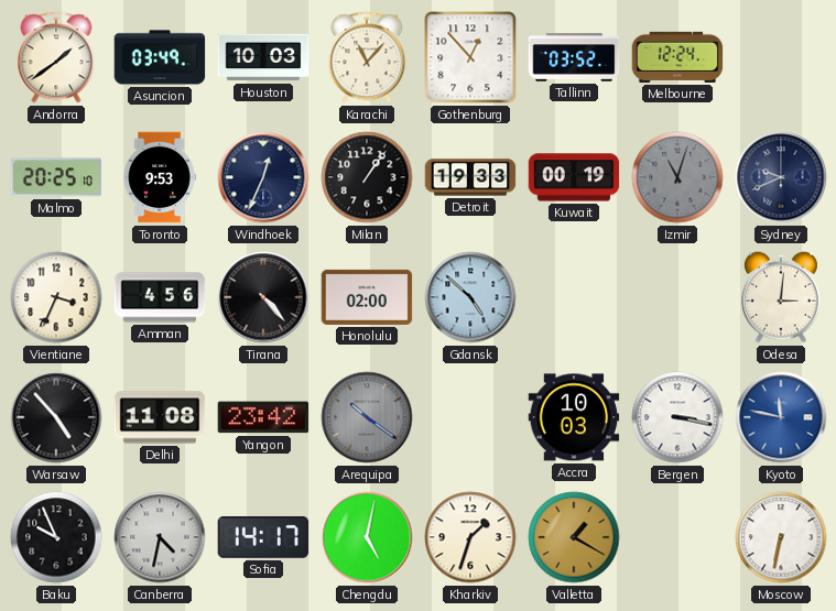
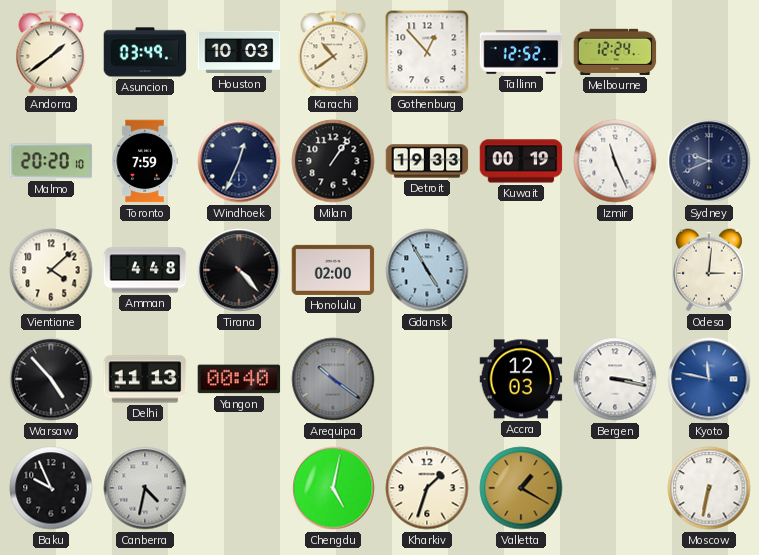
Karachi: 11:07 -> 10:39
Tallinn: 03:52 -> 12:52
Malmo: 20:25 -> 20:20
Toronto: 9:53 -> 7:59
Izmir: 11:03 -> 11:26
Izmir dial: grey -> white
Vientiane: 3:34 -> 4:08
Amman: 4:56 -> 4:48
Gdansk: 4:52 -> 4:55
Delhi: 11:08 -> 11:13
Yangon: 23:42 -> 00:40
Accra: 10:03 -> 12:03
Sofia: 14:17 -> none
